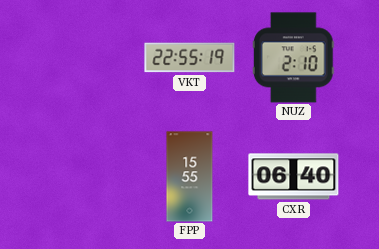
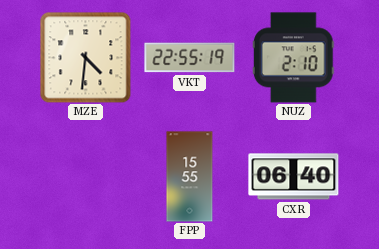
MZE: none -> 4:31
